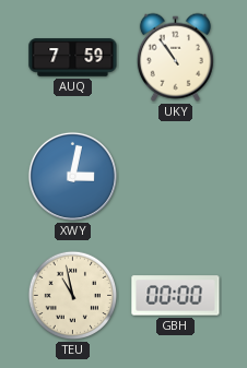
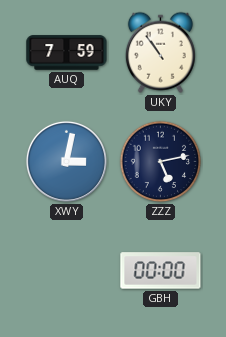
ZZZ: none -> 5:13
TEU: 10:58 -> none
